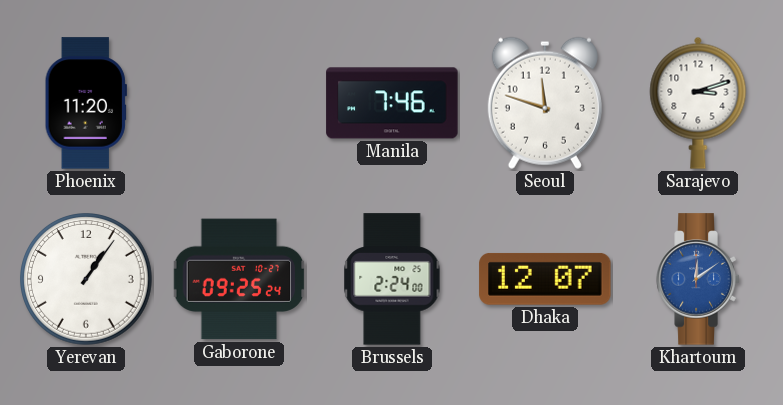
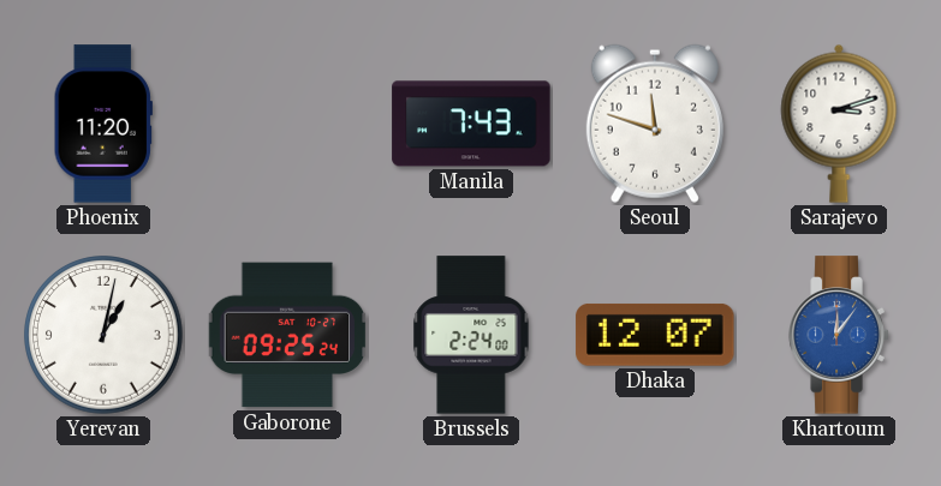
Manila: 7:46 -> 7:43
Yerevan: 1:06 -> 1:02
Khartoum: 12:09 -> 12:06
